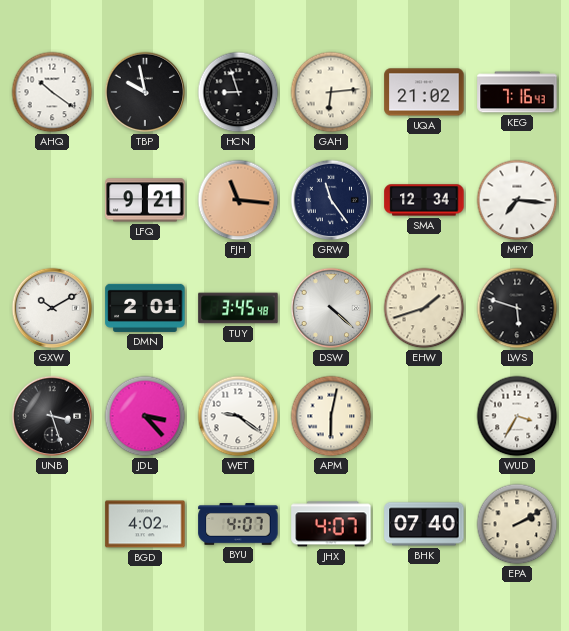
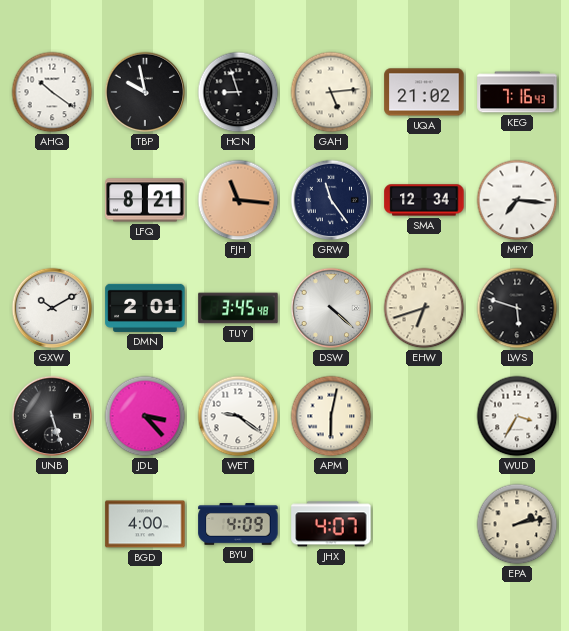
GAH: 6:14 -> 5:14
LFQ: 9:21 -> 8:21
EHW: 1:42 -> 6:42
UNB: 3:27 -> 5:27
BGD: 4:02 -> 4:00
BYU: 4:07 -> 4:09
BHK: 07:40 -> none
EPA: 2:10 -> 2:13
